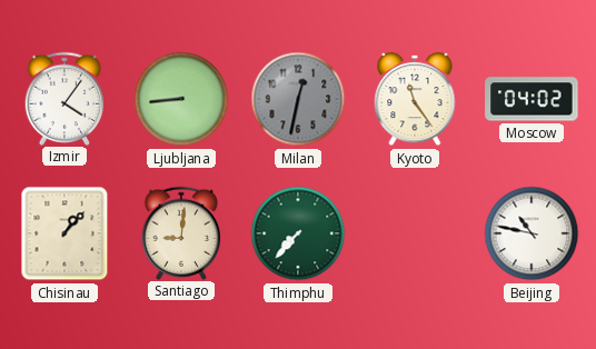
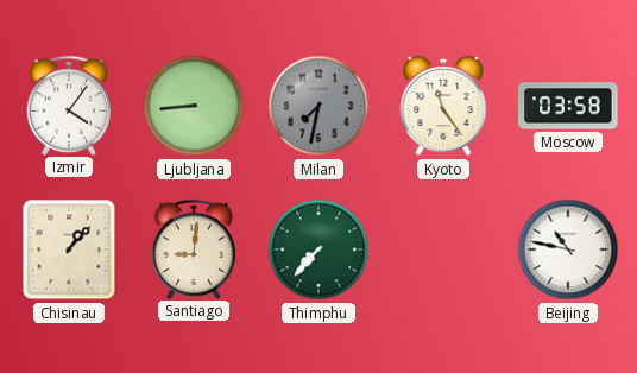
Milan: 12:32 -> 7:32
Moscow: 04:02 -> 03:58
